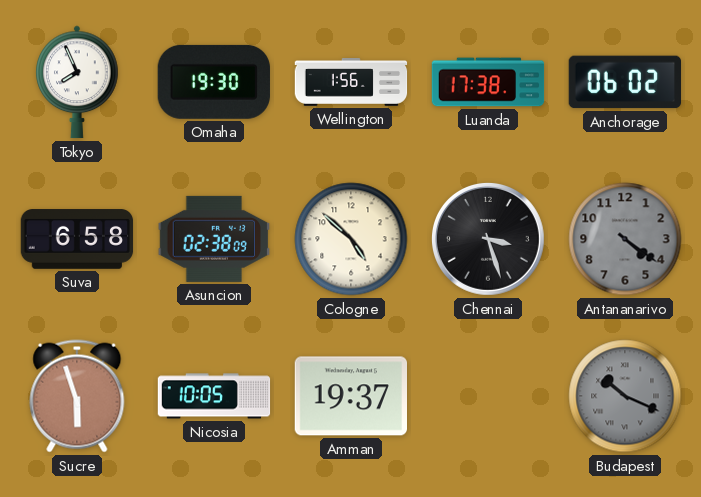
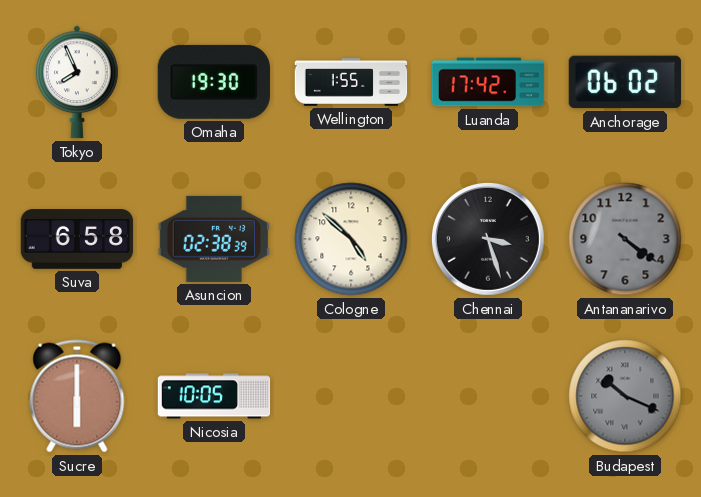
Wellington: 1:56 -> 1:55
Luanda: 17:38 -> 17:42
Asuncion: 02:38:09 -> 02:38:39
Sucre: 5:57 -> 6:00
Amman: 19:37 -> none
